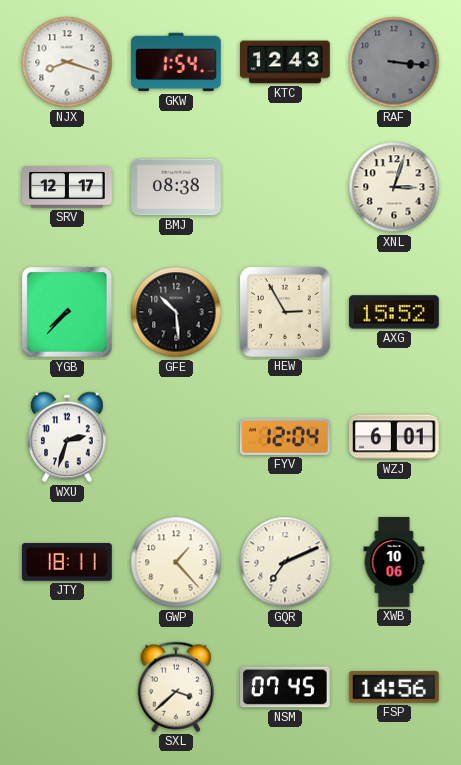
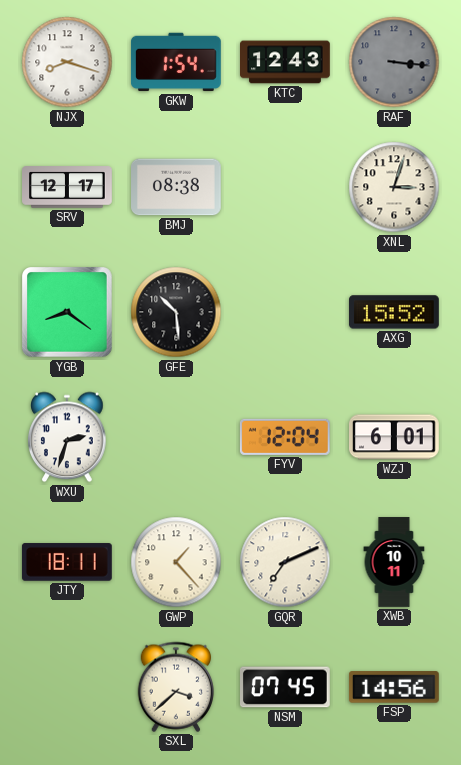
YGB: 7:37 -> 8:21
HEW: 2:55 -> none
XWB: 10:06 -> 10:11
